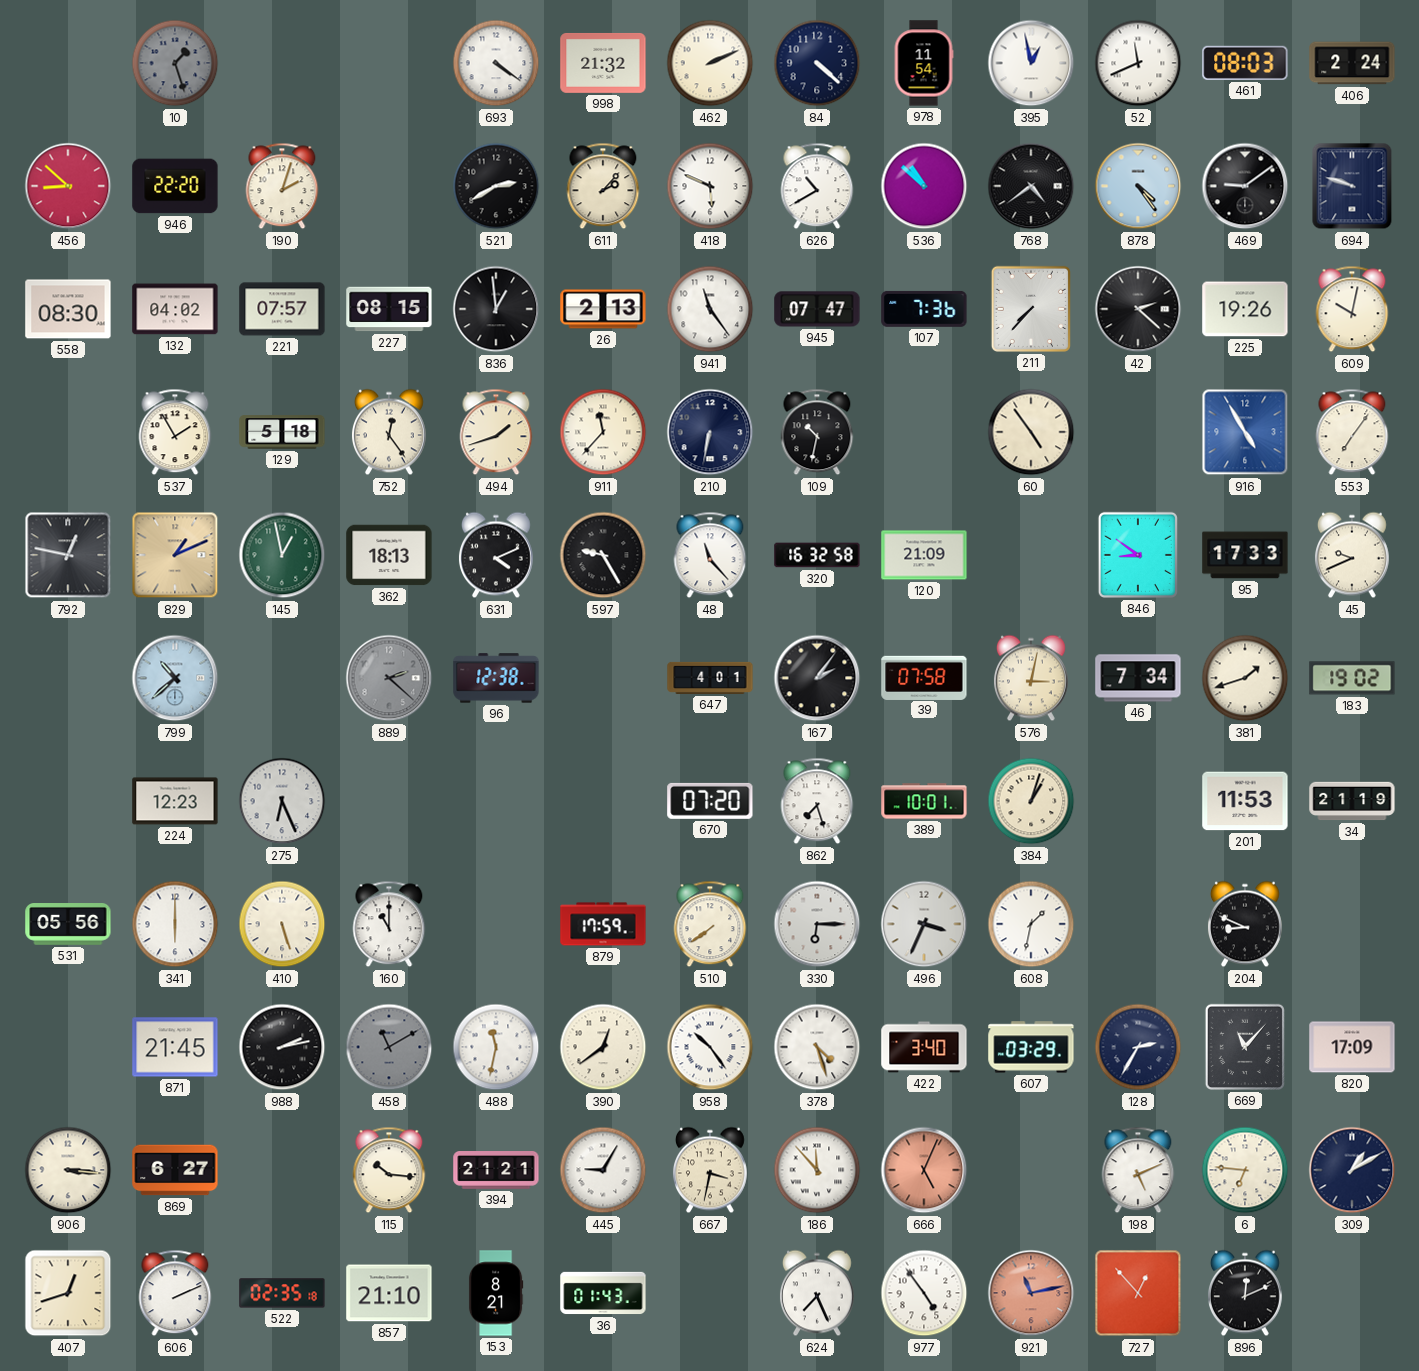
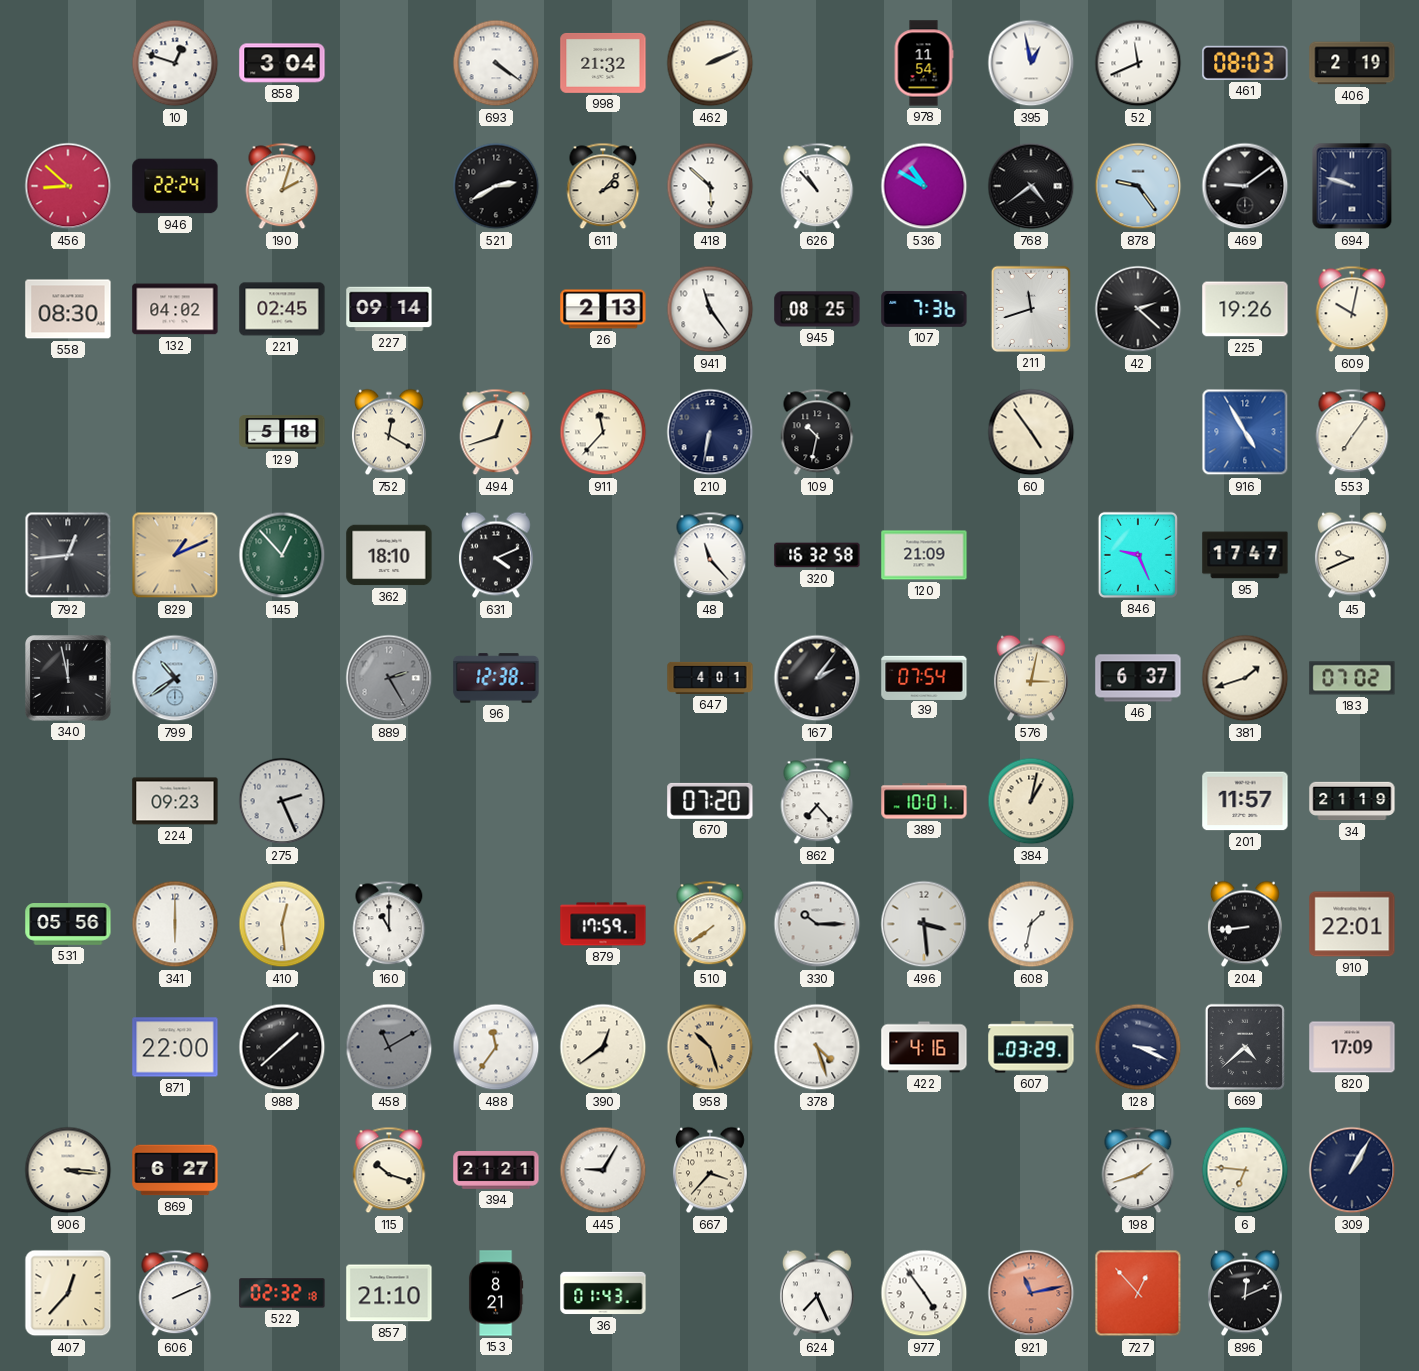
10: 1:27 -> 12:48
10 dial: grey -> white
858: none -> 3:04
84: 4:22 -> none
406: 2:24 -> 2:19
946: 22:20 -> 22:24
418: 5:49 -> 5:52
626: 10:40 -> 10:53
536: 10:52 -> 10:50
878: 4:24 -> 9:24
221: 07:57 -> 02:45
227: 08:15 -> 09:14
836: 12:59 -> none
945: 07:47 -> 08:25
211: 7:37 -> 11:42
537: 1:55 -> none
752: 12:24 -> 12:20
494: 1:42 -> 12:42
792: 12:47 -> 12:44
145: 12:58 -> 12:53
362: 18:13 -> 18:10
597: 9:25 -> none
846: 8:51 -> 9:26
95: 17:33 -> 17:47
340: none -> 11:58
799: 10:38 -> 10:39
889: 2:22 -> 2:25
39: 07:58 -> 07:54
46: 7:34 -> 6:37
183: 19:02 -> 07:02
224: 12:23 -> 09:23
275: 6:26 -> 2:26
862: 7:27 -> 7:23
384: 1:03 -> 1:02
201: 11:53 -> 11:57
410: 5:27 -> 12:29
330: 6:15 -> 10:15
496: 3:34 -> 3:29
204: 8:49 -> 8:44
910: none -> 22:01
871: 21:45 -> 22:00
988: 2:13 -> 1:38
488: 11:32 -> 11:36
958: 10:24 -> 10:27
958 dial: white -> champagne
422: 3:40 -> 4:16
128: 2:35 -> 3:19
669: 11:07 -> 4:38
115: 10:16 -> 10:18
667: 3:32 -> 3:37
186: 11:53 -> none
666: 5:04 -> none
198: 5:11 -> 1:42
309: 1:10 -> 1:05
407: 12:42 -> 12:37
522: 02:35 -> 02:32
